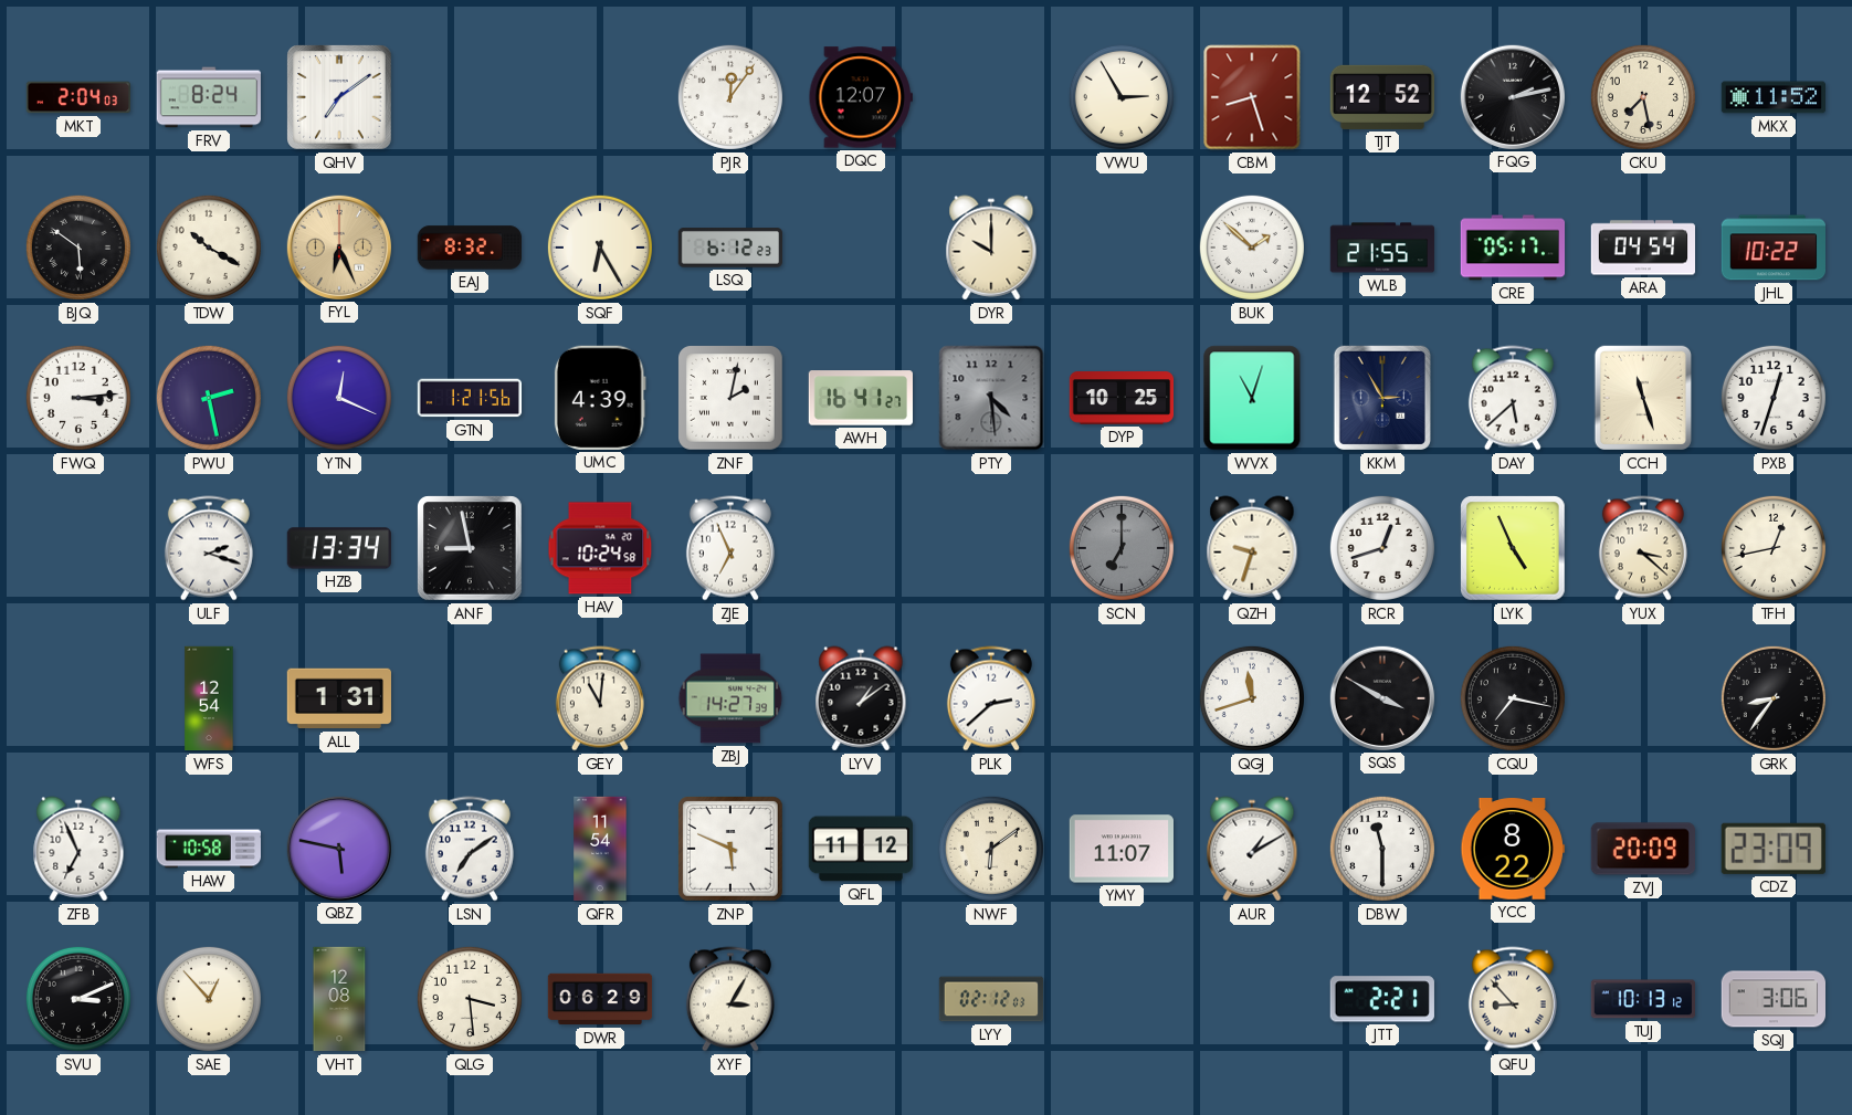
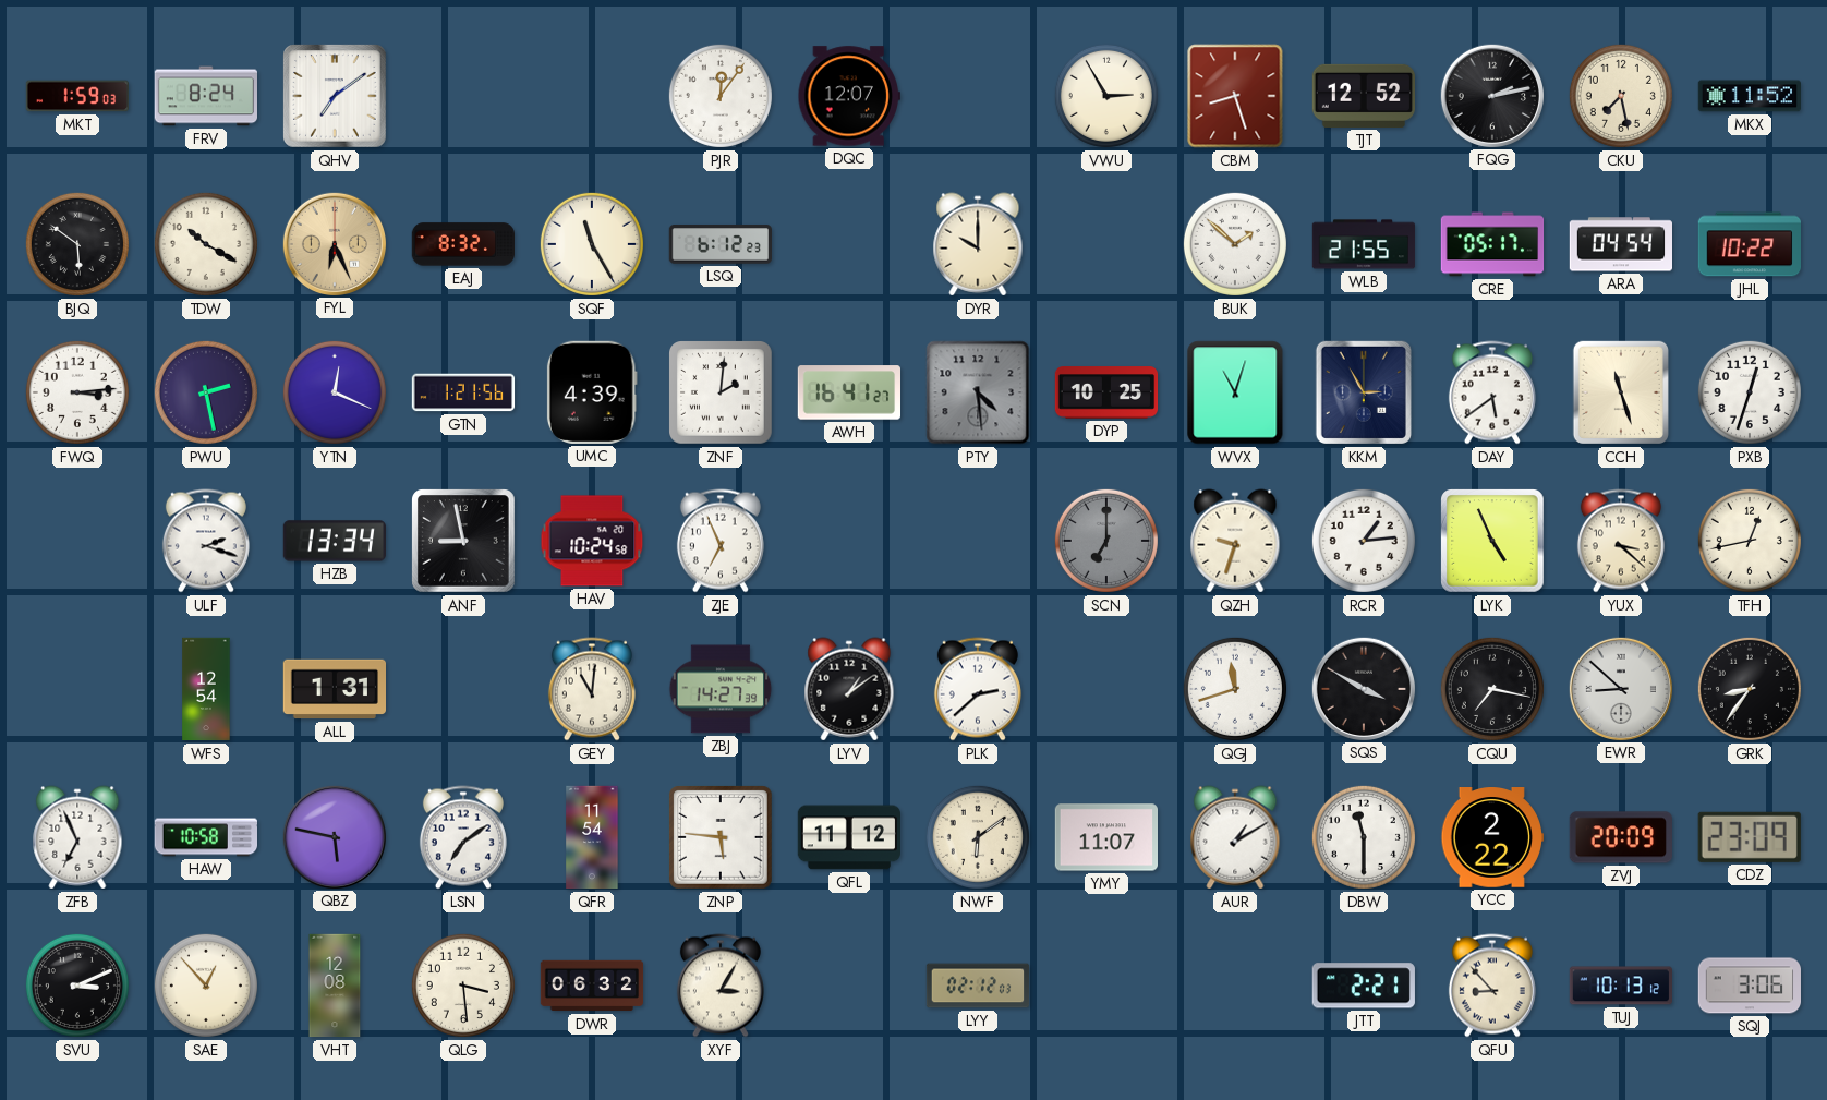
MKT: 2:04 -> 1:59
SQF: 6:25 -> 11:25
ZNF: 2:02 -> 2:01
DAY: 5:38 -> 5:39
RCR: 12:42 -> 1:14
EWR: none -> 8:52
ZNP: 5:49 -> 5:46
YCC: 8:22 -> 2:22
DWR: 06:29 -> 06:32
